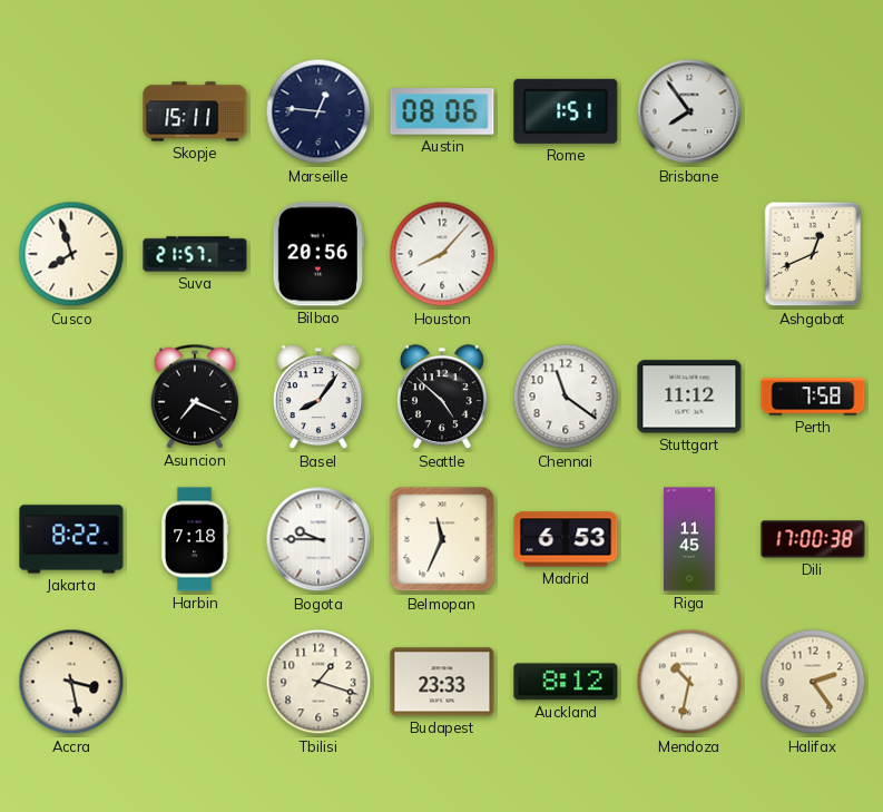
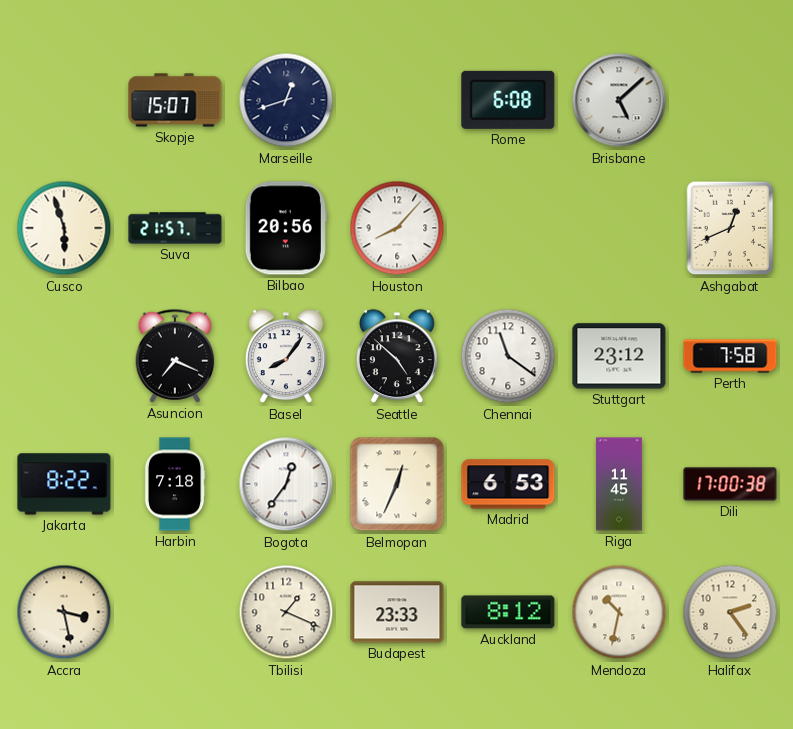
Skopje: 15:11 -> 15:07
Marseille: 12:46 -> 12:42
Austin: 08:06 -> none
Rome: 1:51 -> 6:08
Brisbane: 7:54 -> 5:08
Cusco: 7:57 -> 5:57
Stuttgart: 11:12 -> 23:12
Bogota: 9:45 -> 12:36
Belmopan: 11:34 -> 12:34
Tbilisi: 1:18 -> 1:19
